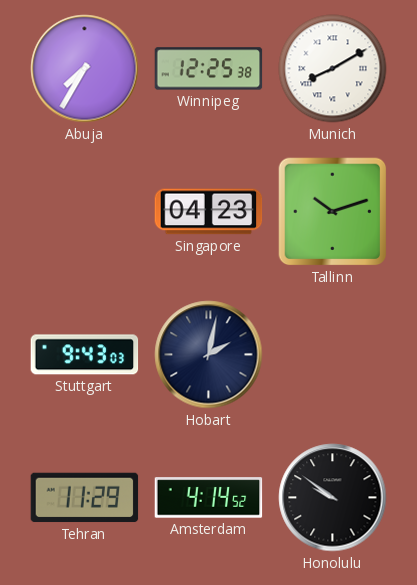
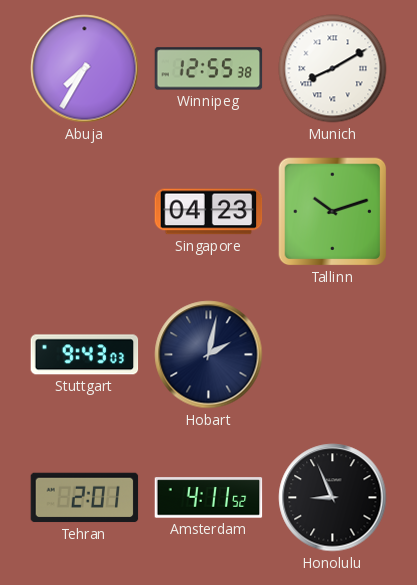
Winnipeg: 12:25 -> 12:55
Tehran: 11:29 -> 2:01
Amsterdam: 4:14 -> 4:11
Honolulu: 9:51 -> 8:56
